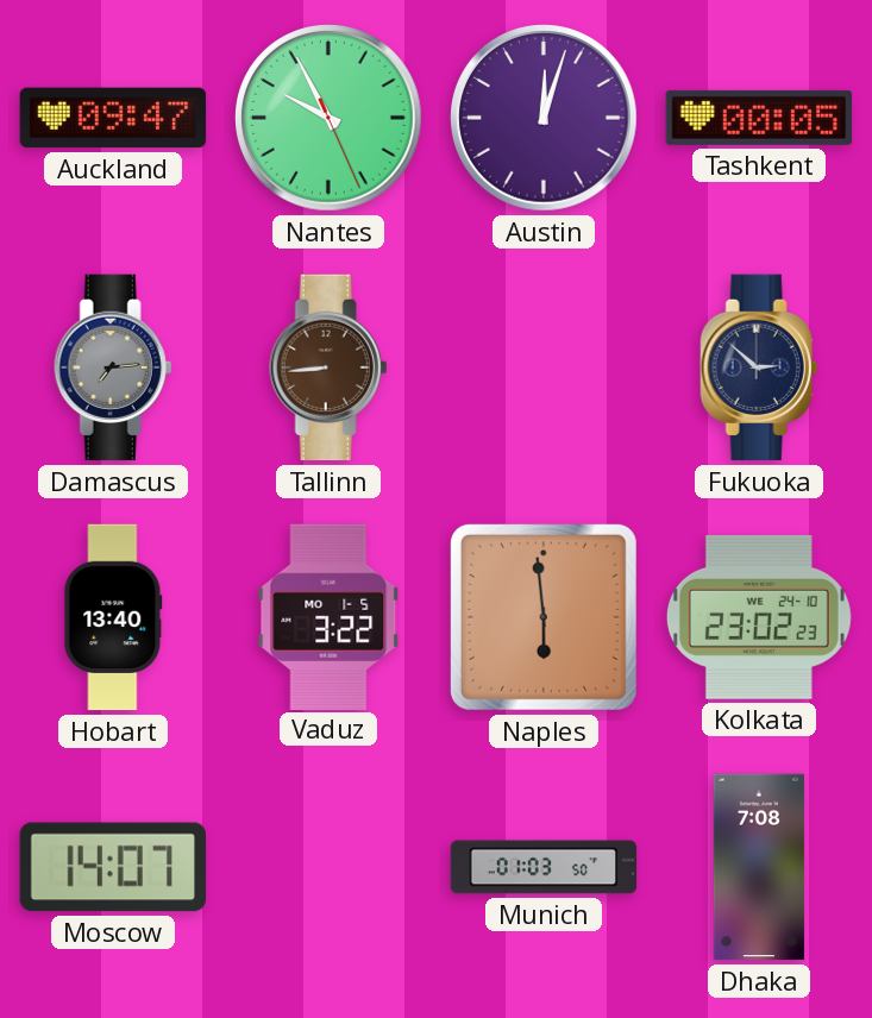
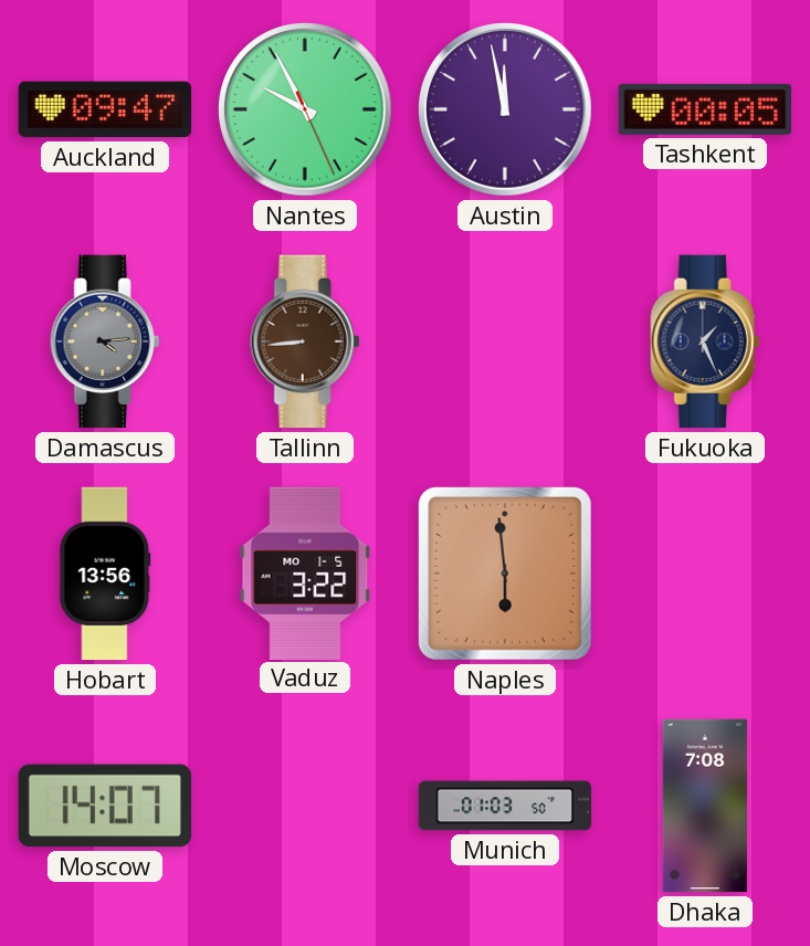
Austin: 12:03 -> 11:58
Damascus: 7:14 -> 4:14
Fukuoka: 2:52 -> 1:26
Hobart: 13:40 -> 13:56
Kolkata: 23:02 -> none
